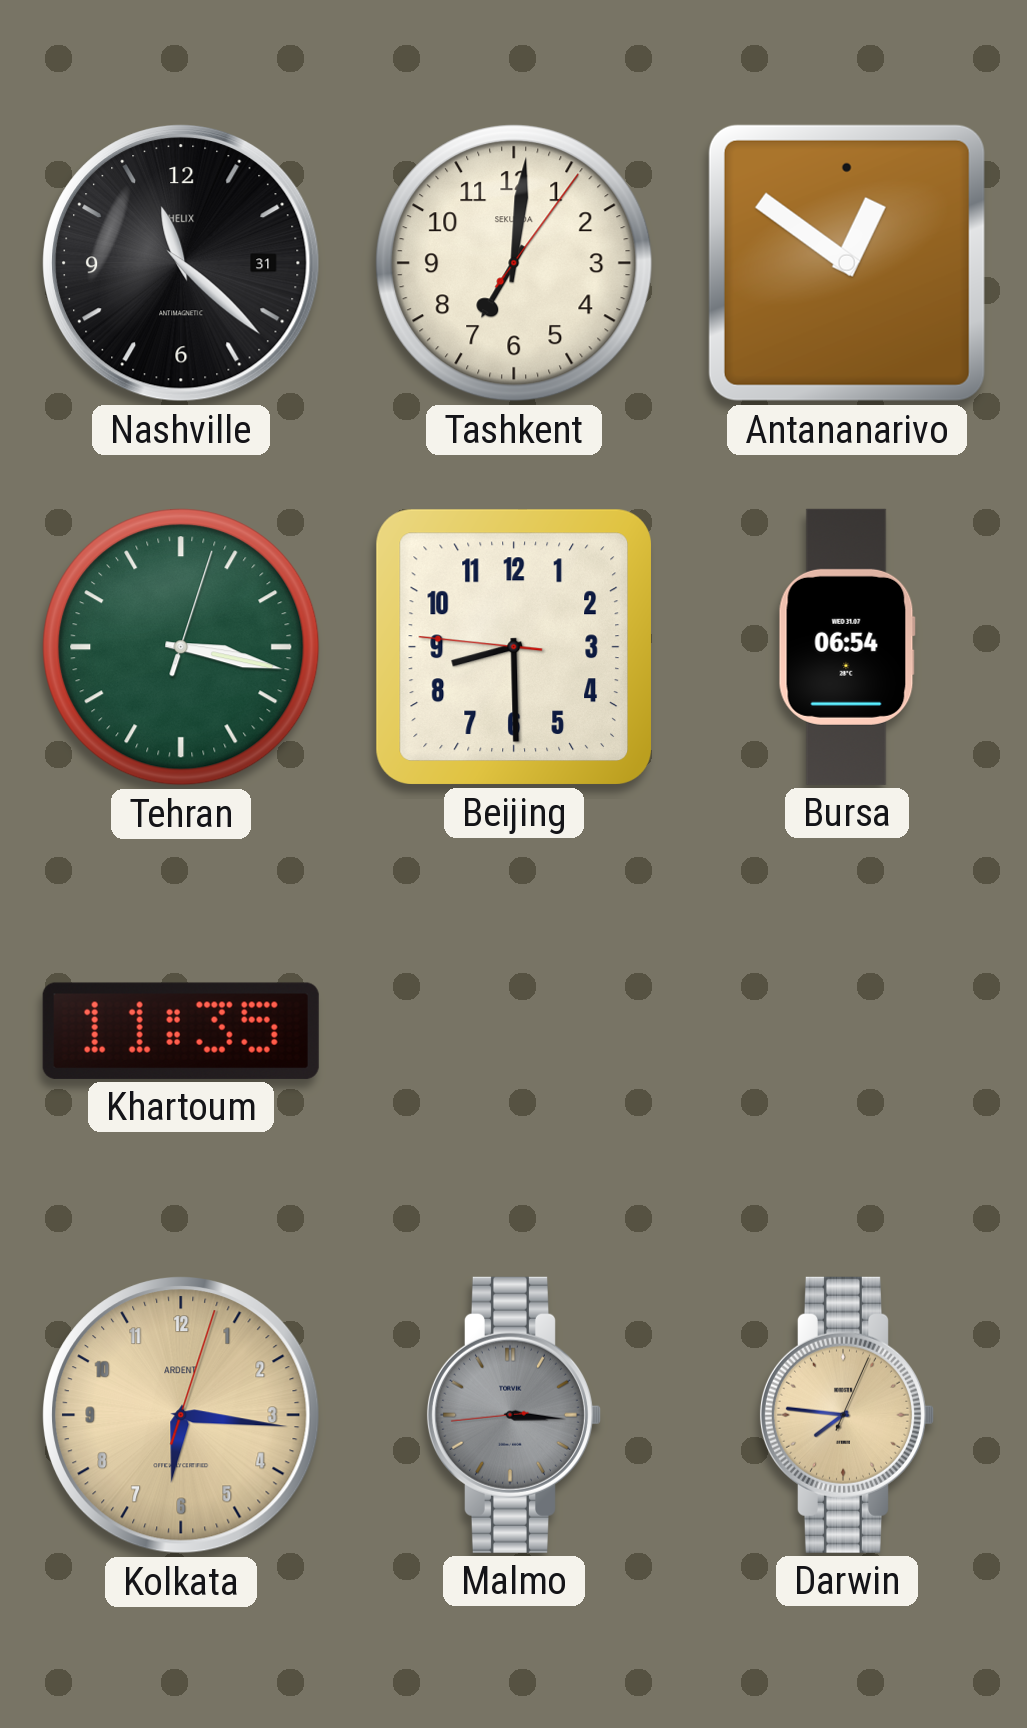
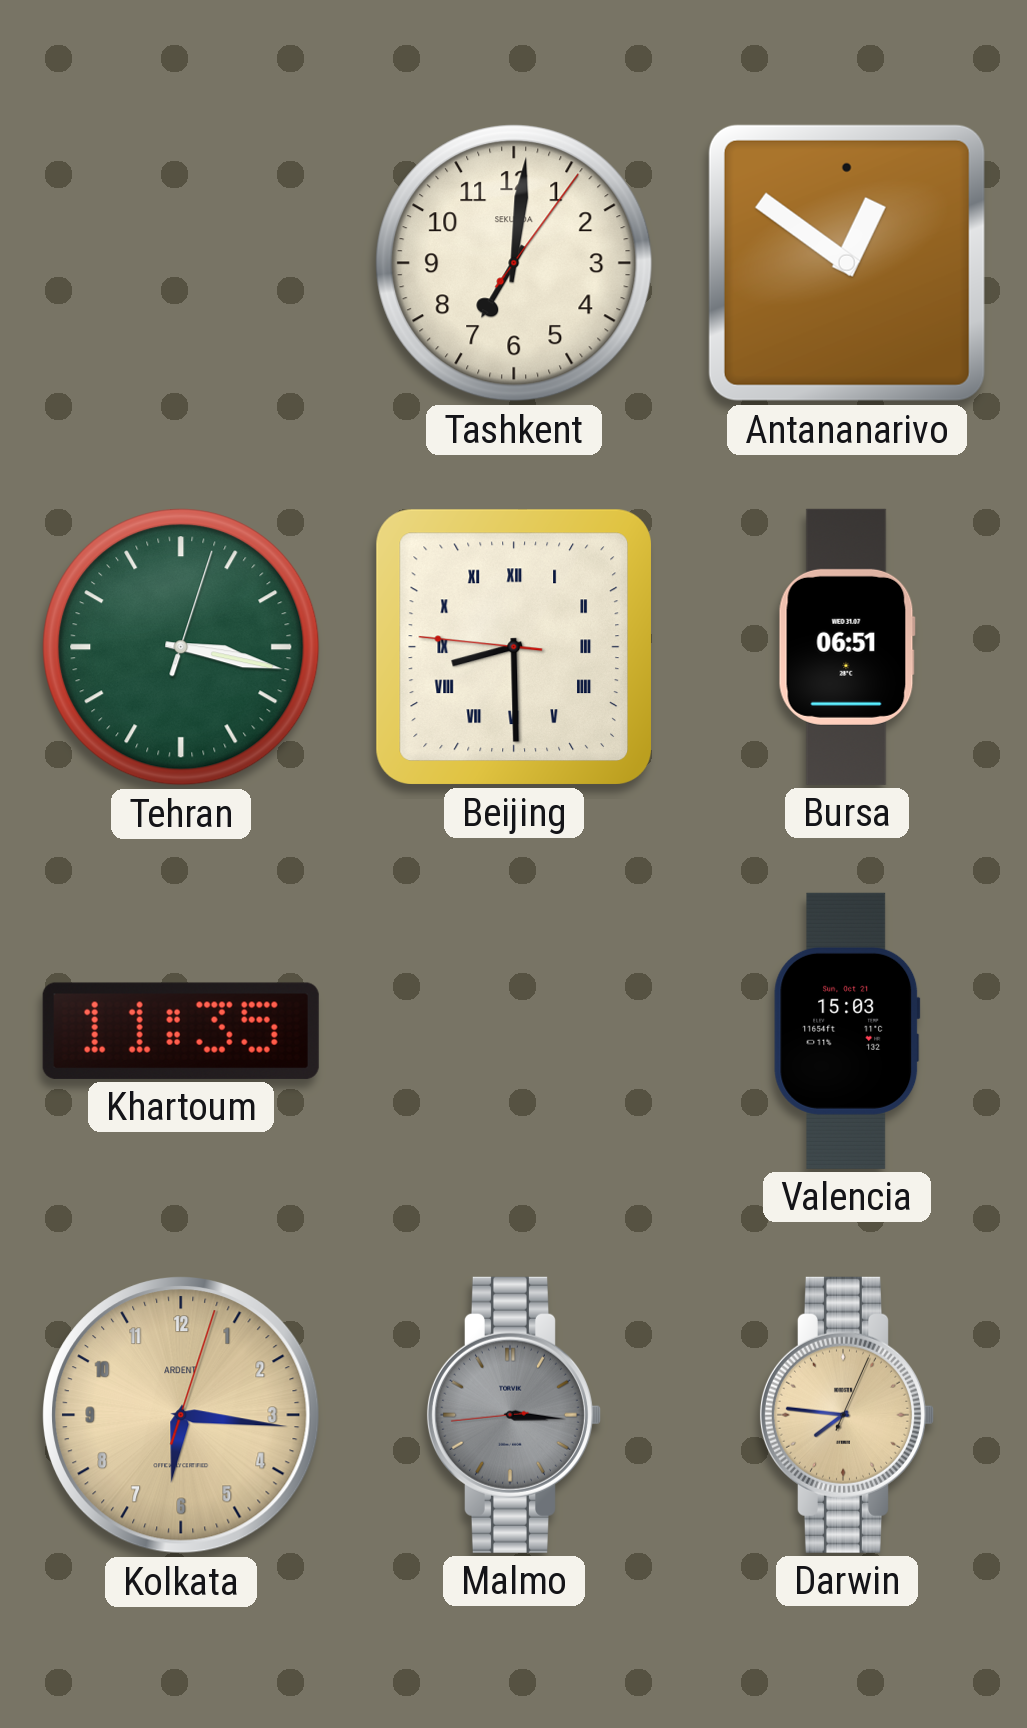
Nashville: 11:22 -> none
Beijing numerals: Arabic -> Roman
Bursa: 06:54 -> 06:51
Valencia: none -> 15:03
